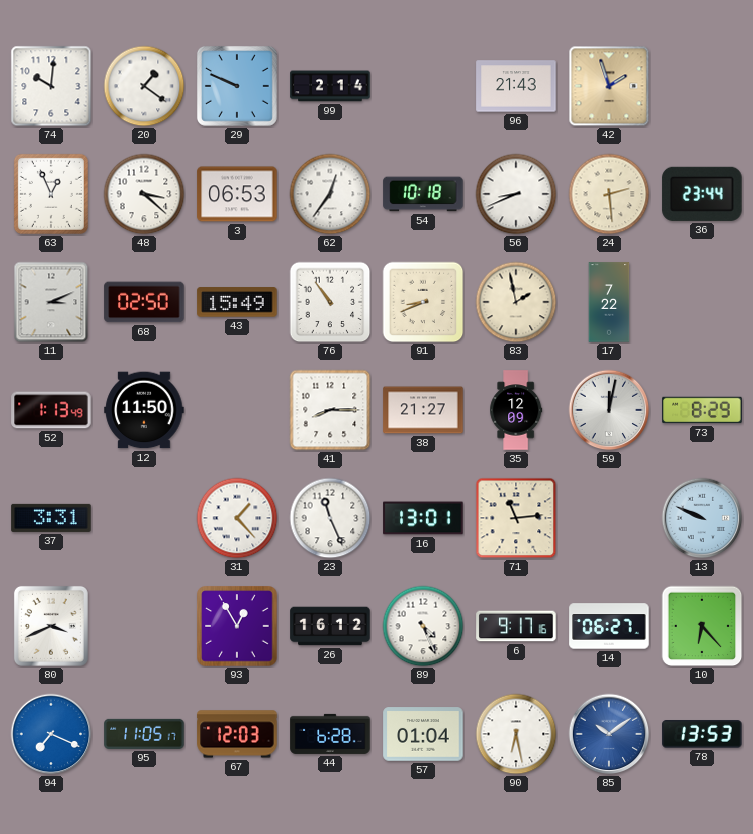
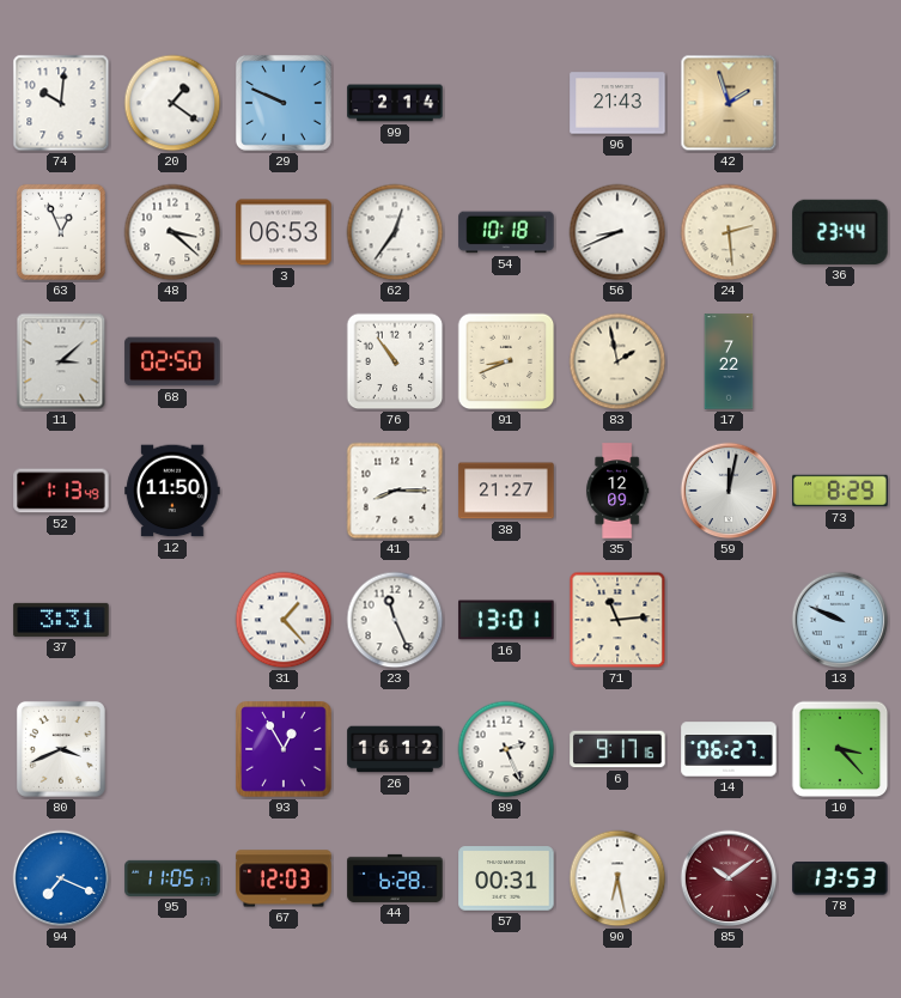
11: 3:11 -> 3:08
43: 15:49 -> none
89: 4:26 -> 2:26
10: 6:23 -> 3:23
57: 01:04 -> 00:31
85 dial: blue -> burgundy
